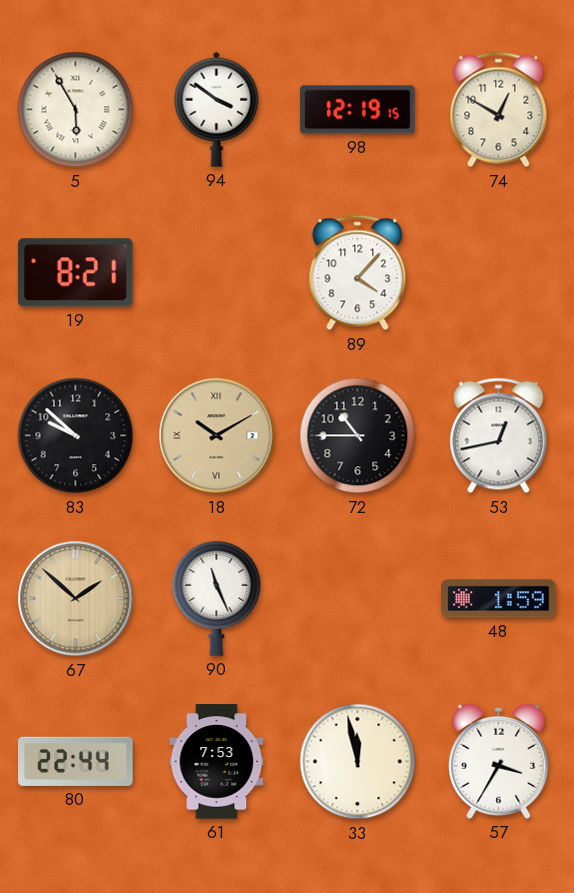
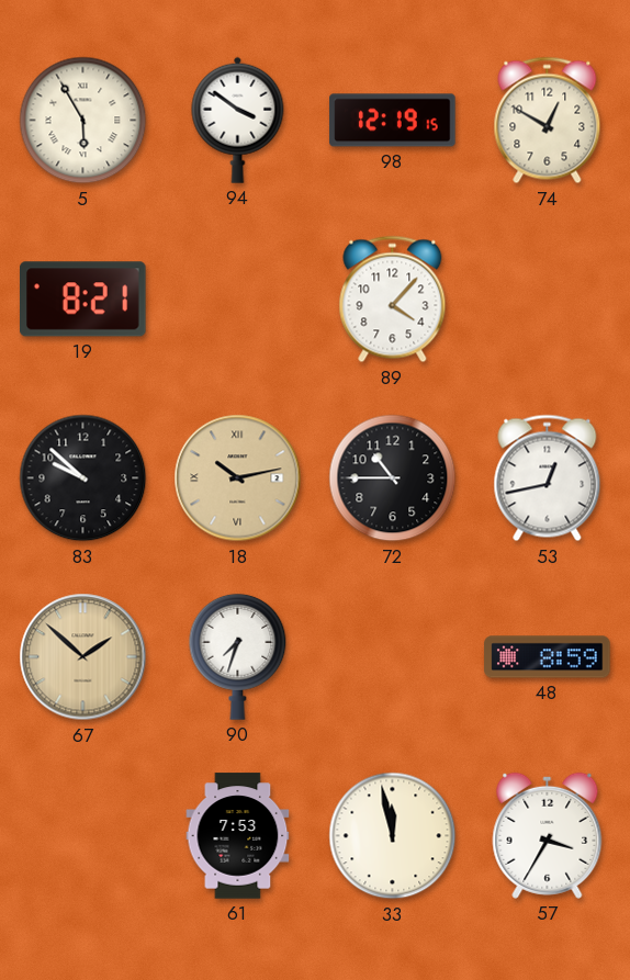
18: 10:10 -> 10:13
90: 11:26 -> 7:33
48: 1:59 -> 8:59
80: 22:44 -> none
